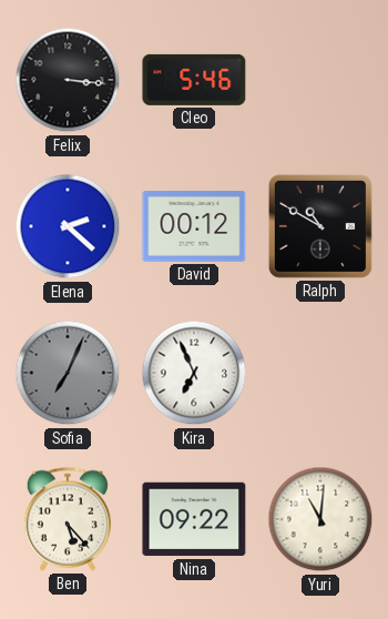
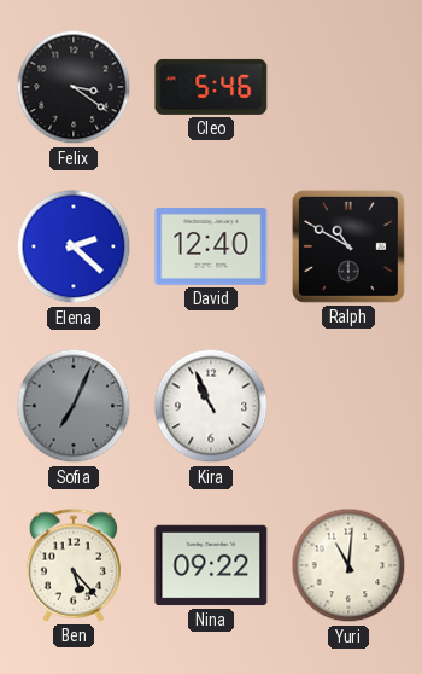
Felix: 3:16 -> 3:21
David: 00:12 -> 12:40
Kira: 6:56 -> 10:56
